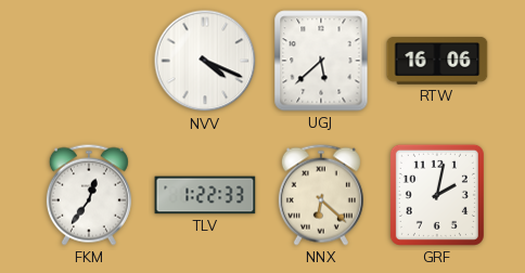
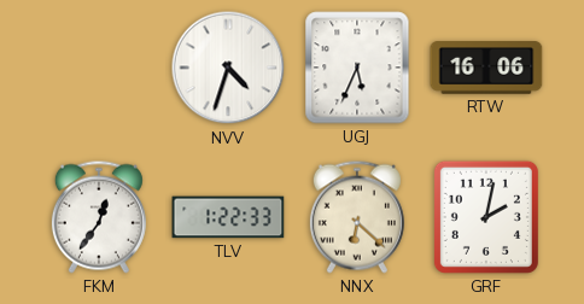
NVV: 4:19 -> 4:33
UGJ: 5:38 -> 5:34
